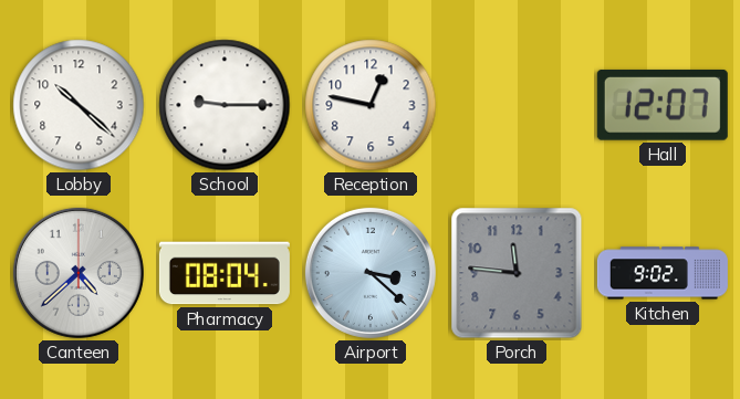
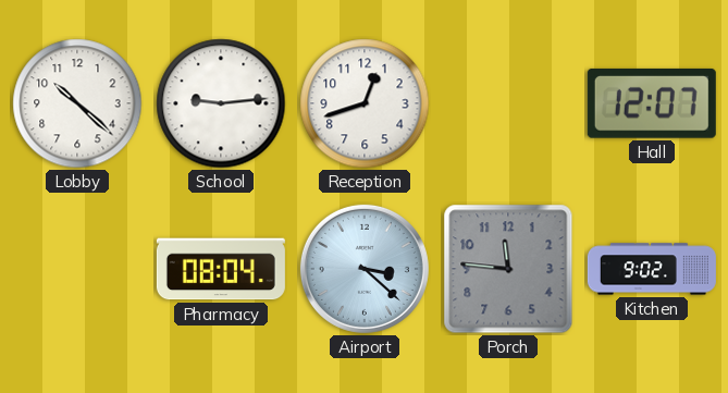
School: 9:15 -> 9:14
Reception: 12:47 -> 12:42
Canteen: 4:38 -> none
